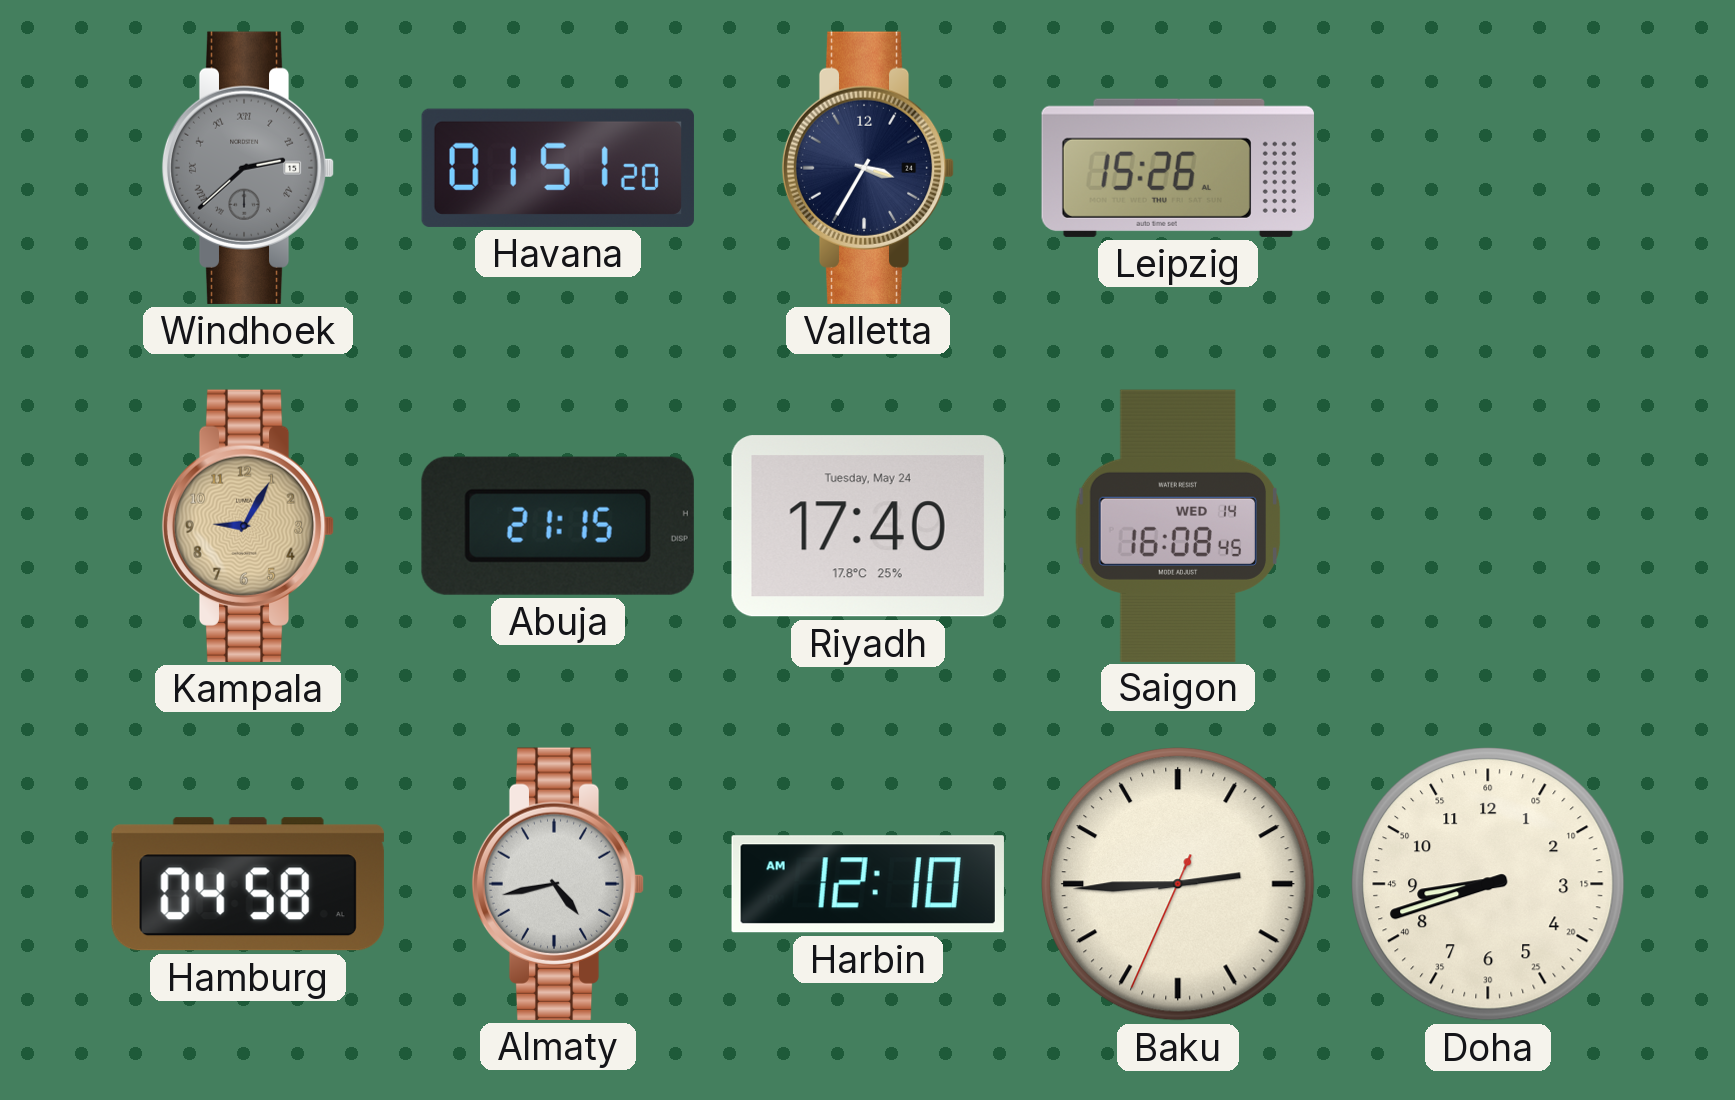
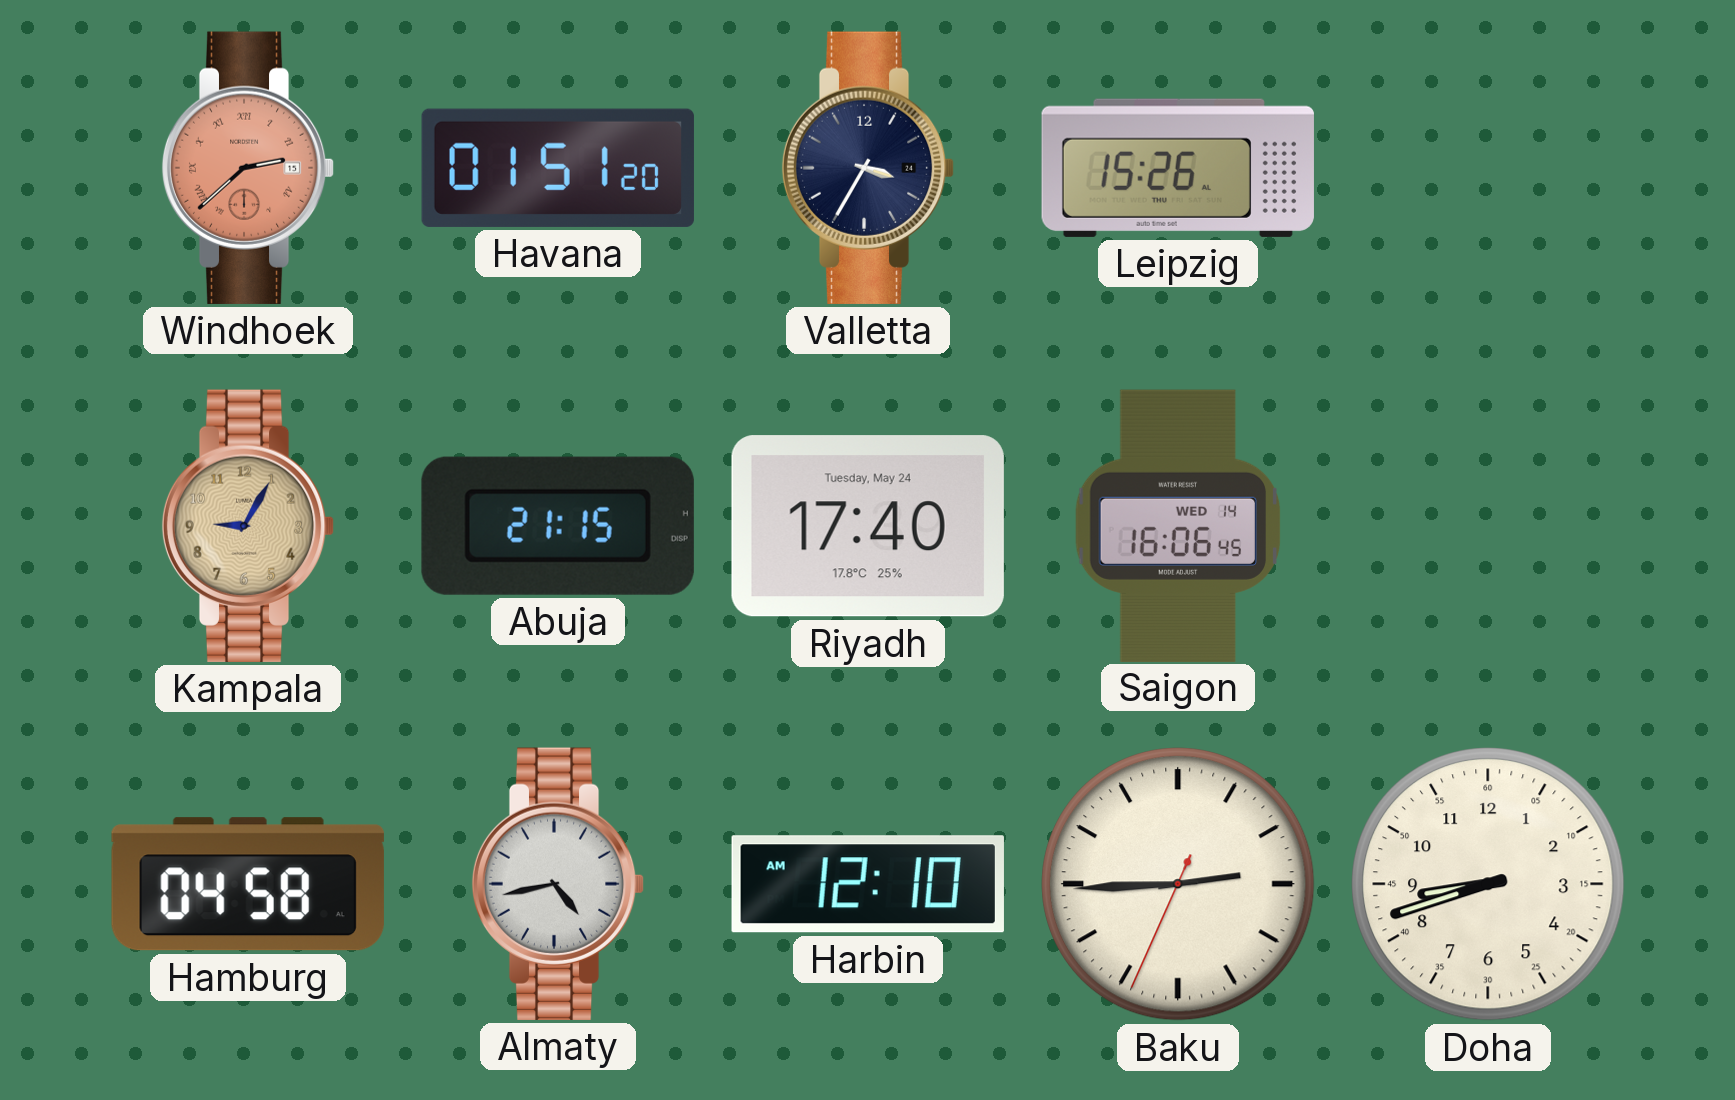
Windhoek dial: grey -> salmon
Saigon: 16:08 -> 16:06
